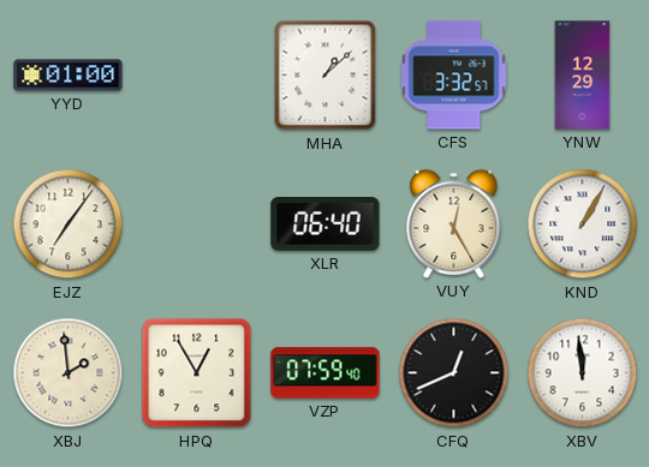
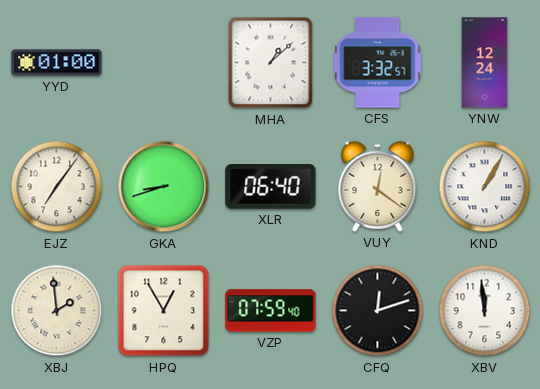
YNW: 12:29 -> 12:24
GKA: none -> 8:42
VUY: 12:25 -> 12:21
CFQ: 12:41 -> 12:12
